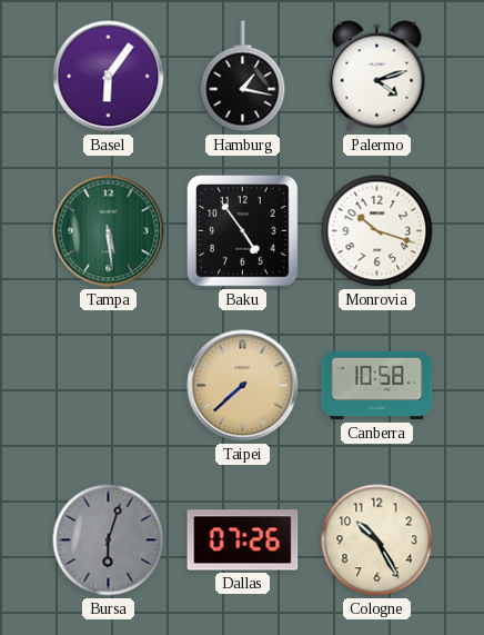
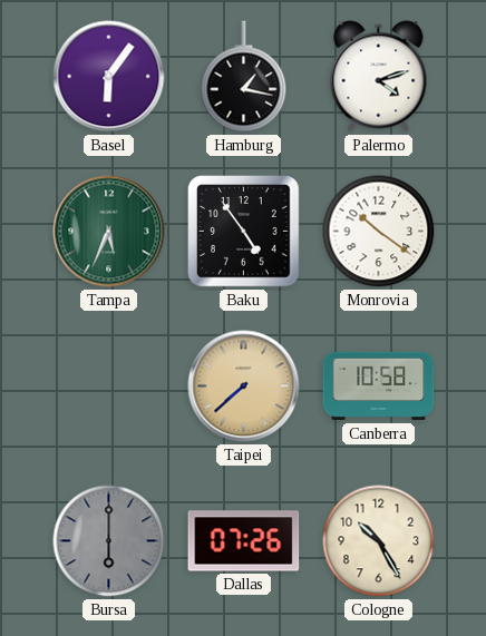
Tampa: 5:29 -> 5:34
Monrovia: 10:18 -> 10:21
Bursa: 6:03 -> 6:00
